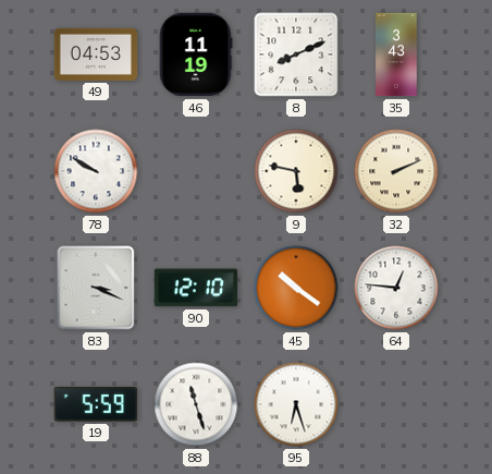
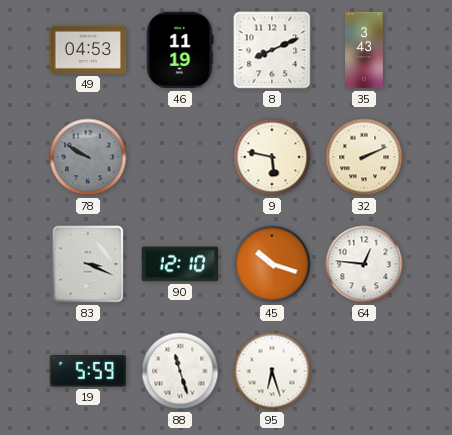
78 dial: white -> grey
45: 10:21 -> 10:18
